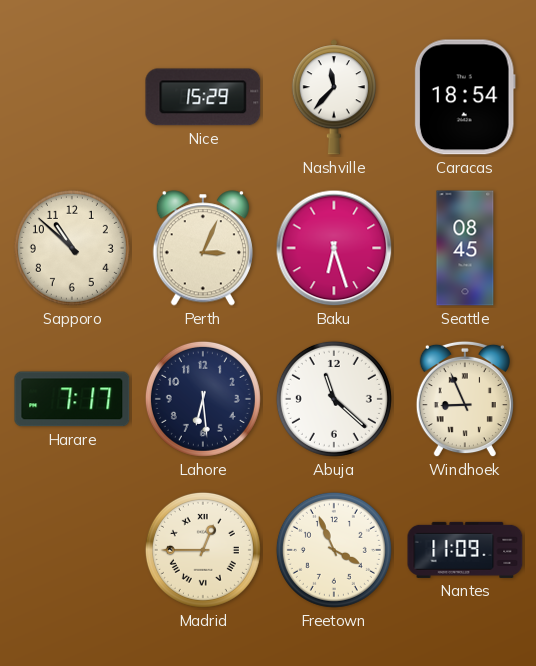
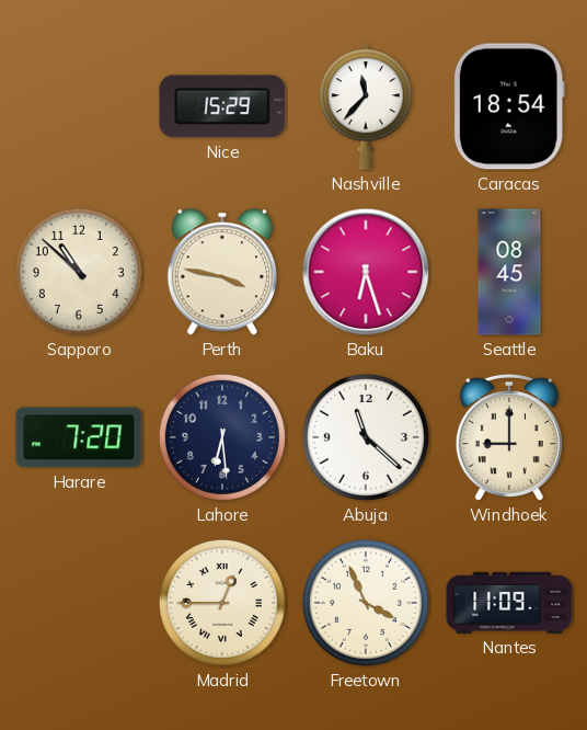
Perth: 3:04 -> 3:47
Harare: 7:17 -> 7:20
Windhoek: 8:56 -> 9:00
